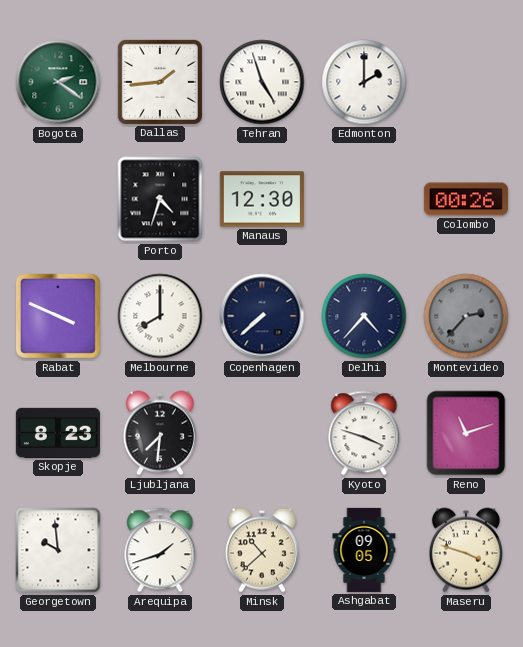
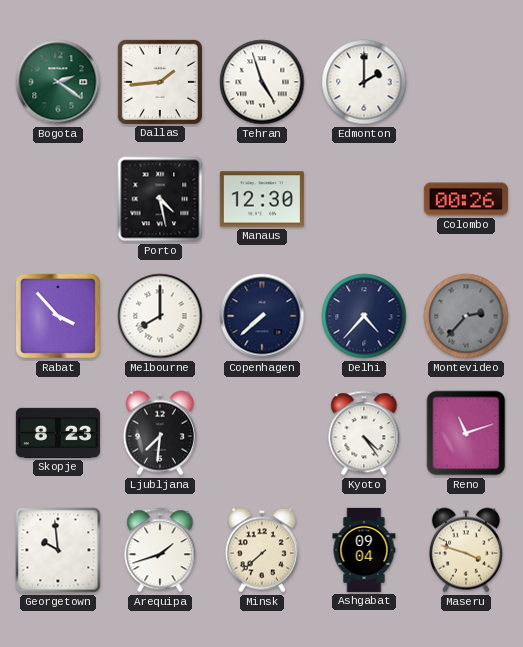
Porto: 4:33 -> 4:28
Rabat: 3:49 -> 3:53
Kyoto: 3:48 -> 4:24
Minsk: 10:38 -> 7:38
Ashgabat: 09:05 -> 09:04
